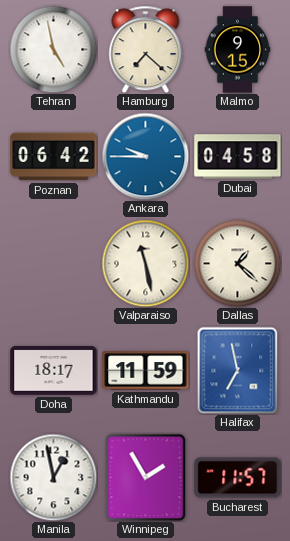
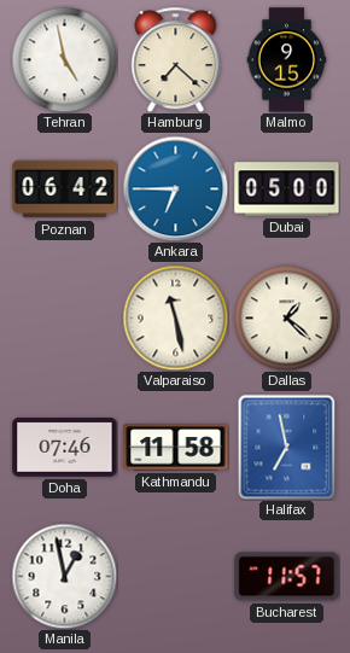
Ankara: 9:45 -> 6:45
Dubai: 04:58 -> 05:00
Doha: 18:17 -> 07:46
Kathmandu: 11:59 -> 11:58
Winnipeg: 1:55 -> none
